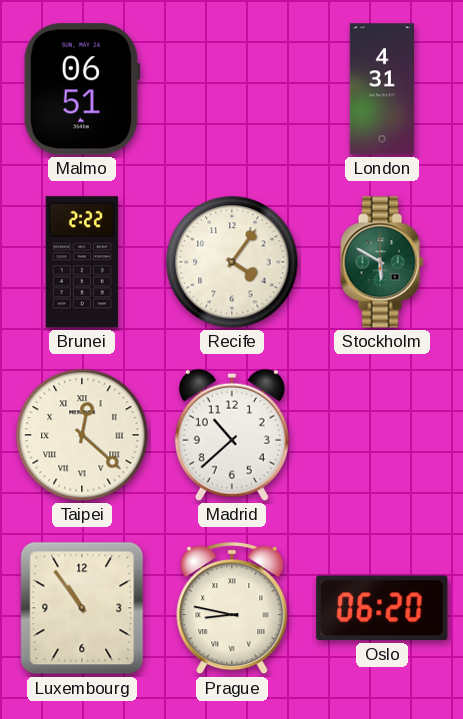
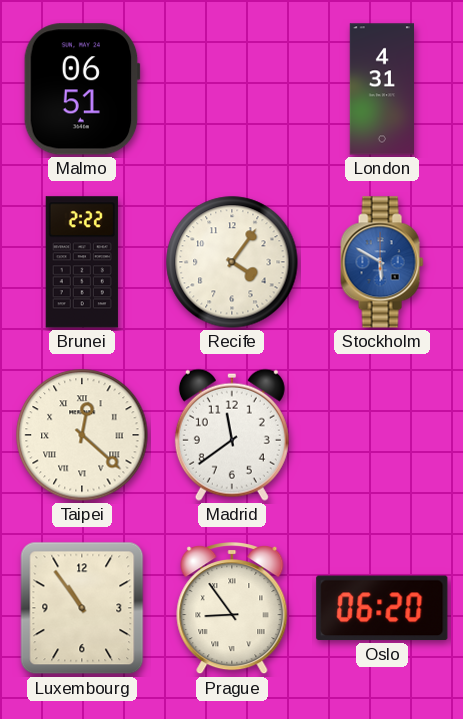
Stockholm dial: green -> blue
Madrid: 10:38 -> 11:39
Prague: 8:47 -> 8:54
